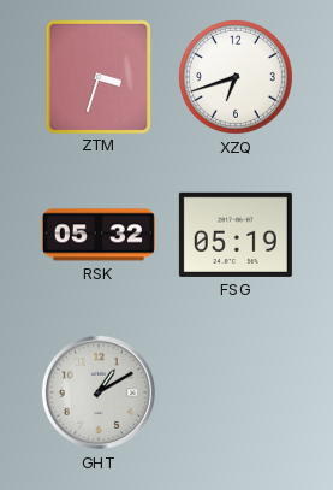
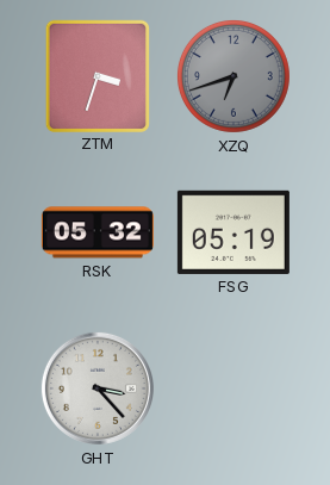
XZQ dial: white -> grey
GHT: 1:10 -> 3:23
